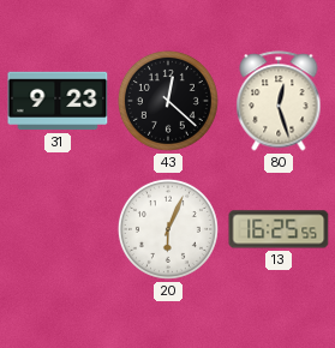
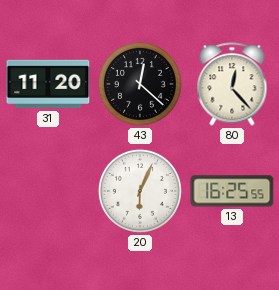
31: 9:23 -> 11:20
80: 12:27 -> 12:23
